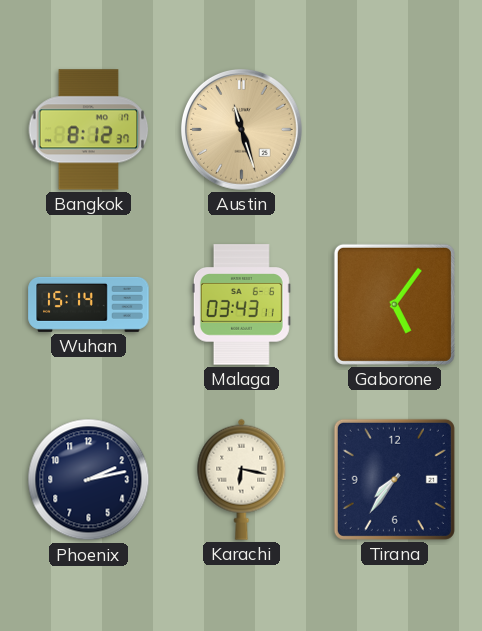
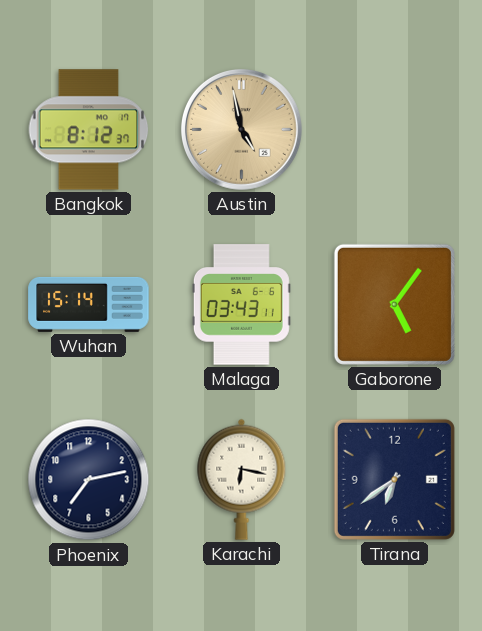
Austin: 11:27 -> 4:58
Phoenix: 2:13 -> 7:13
Tirana: 7:36 -> 6:39
